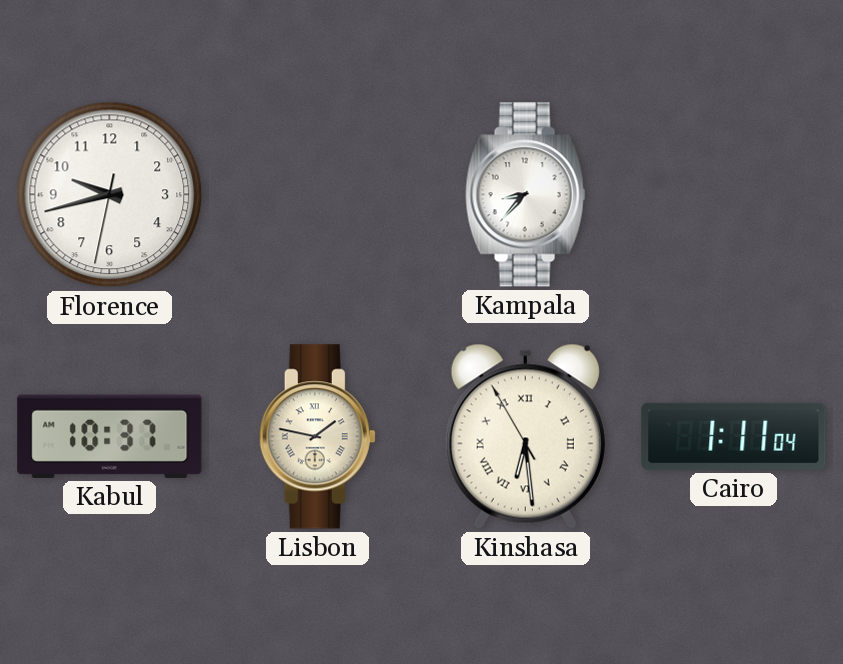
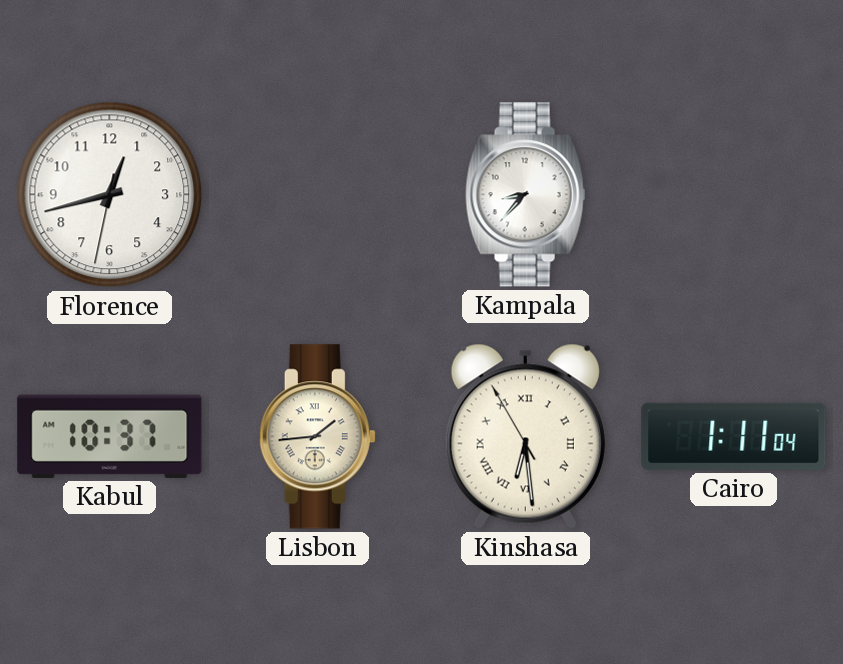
Florence: 9:42 -> 12:42
Lisbon: 1:47 -> 1:44
